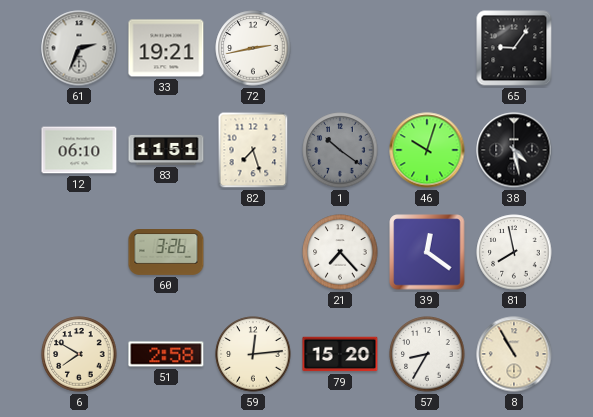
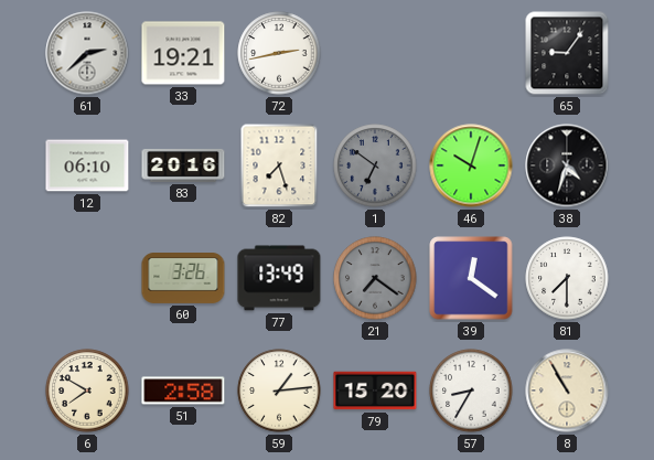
61: 2:34 -> 2:38
83: 11:51 -> 20:16
1: 10:21 -> 6:51
38: 4:28 -> 4:33
77: none -> 13:49
21: 7:23 -> 7:21
21 dial: white -> grey
81: 7:58 -> 7:30
59: 12:14 -> 1:14
